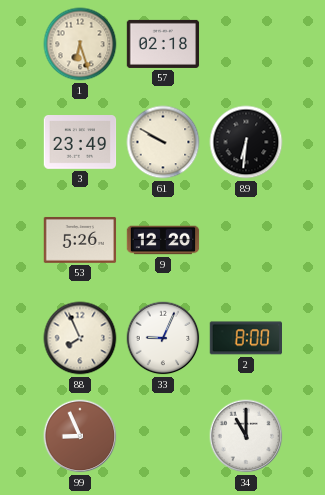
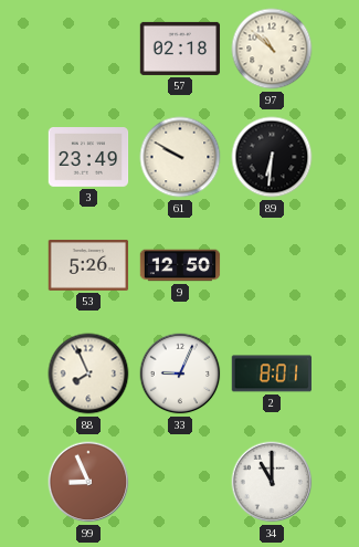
1: 6:27 -> none
97: none -> 10:52
9: 12:20 -> 12:50
2: 8:00 -> 8:01
